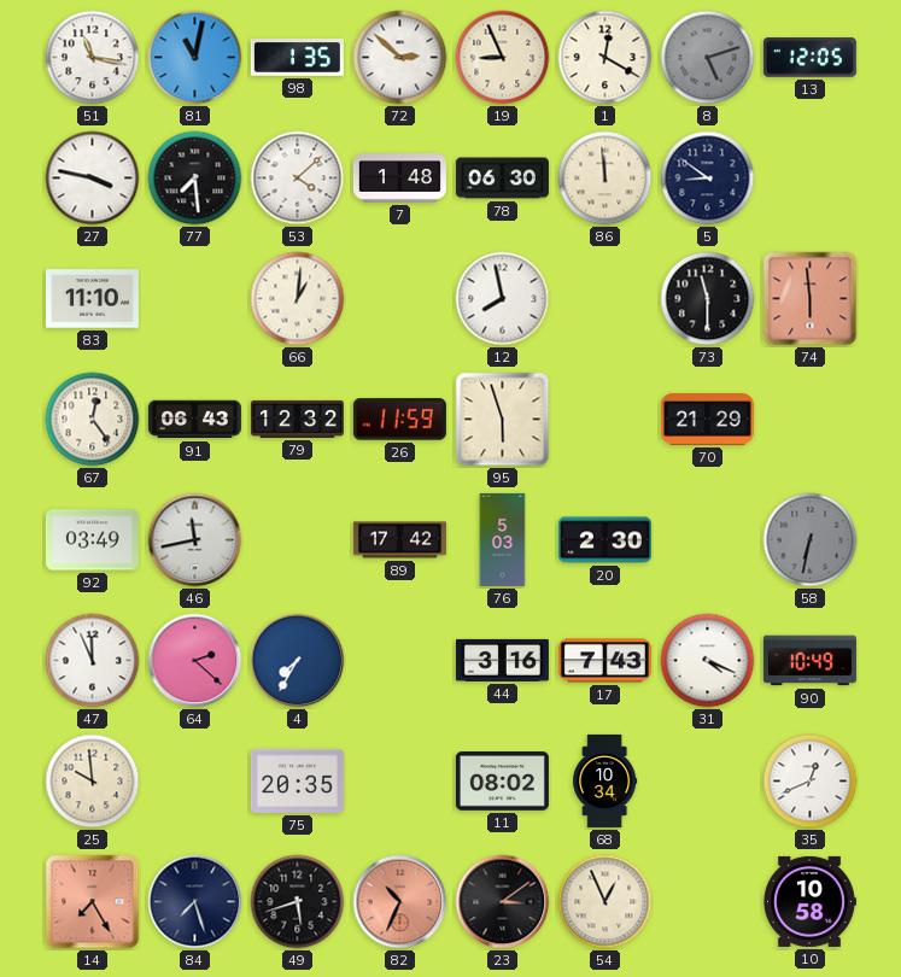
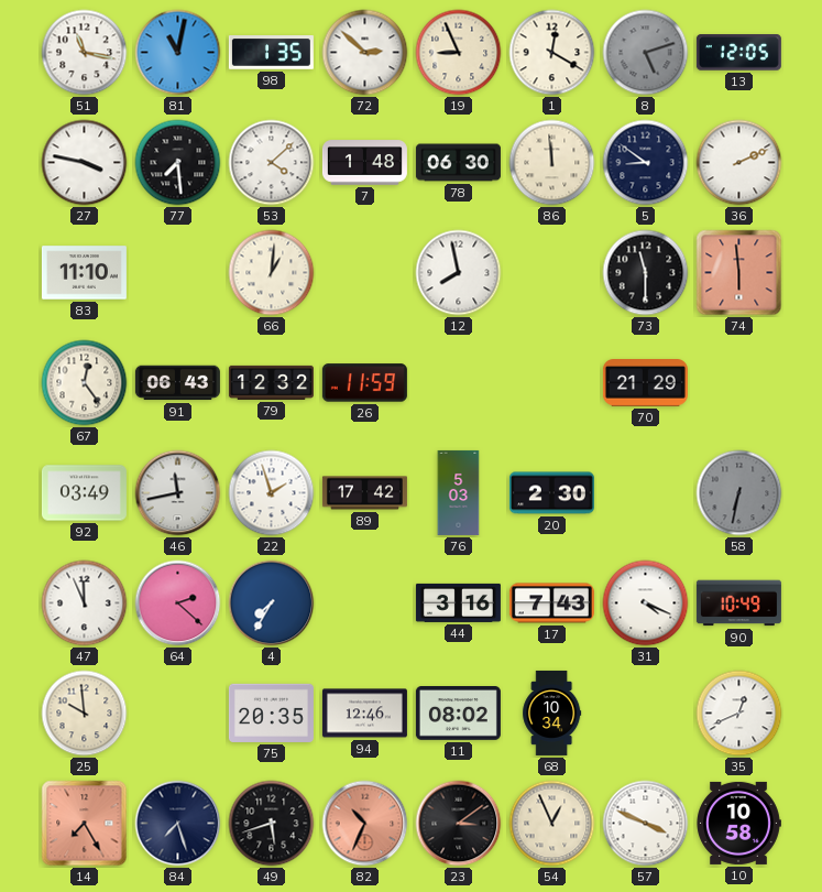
36: none -> 2:11
95: 5:57 -> none
22: none -> 1:57
94: none -> 12:46
57: none -> 3:49
